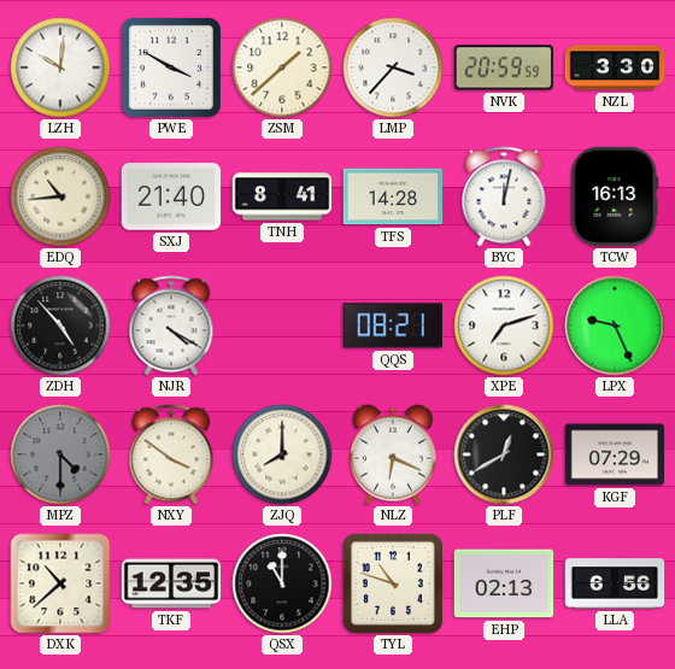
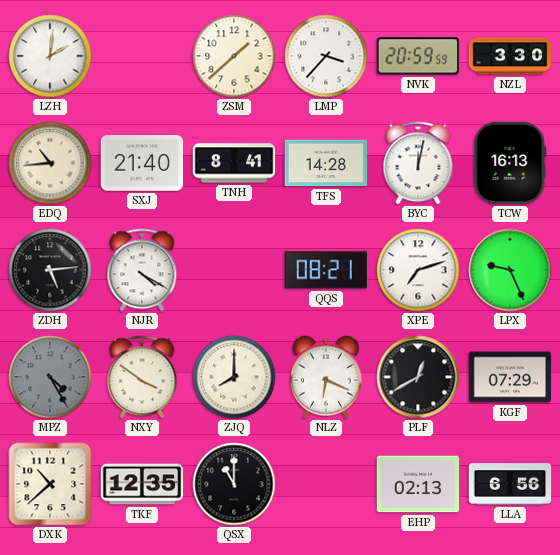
LZH: 10:01 -> 2:01
PWE: 3:50 -> none
ZDH: 4:53 -> 5:14
MPZ: 4:30 -> 4:25
TYL: 10:48 -> none
